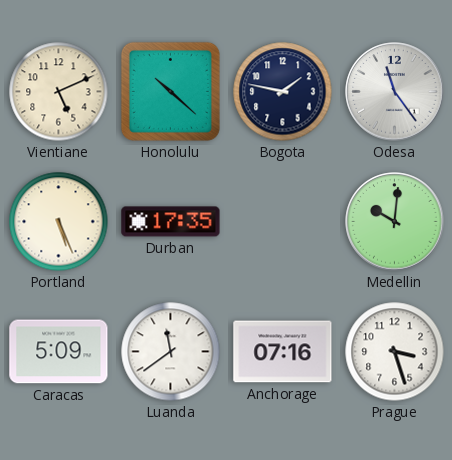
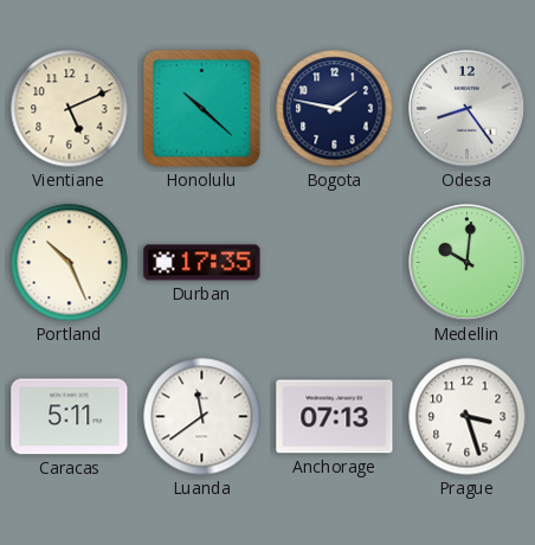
Odesa: 11:24 -> 8:24
Portland: 5:26 -> 10:26
Caracas: 5:09 -> 5:11
Anchorage: 07:16 -> 07:13
